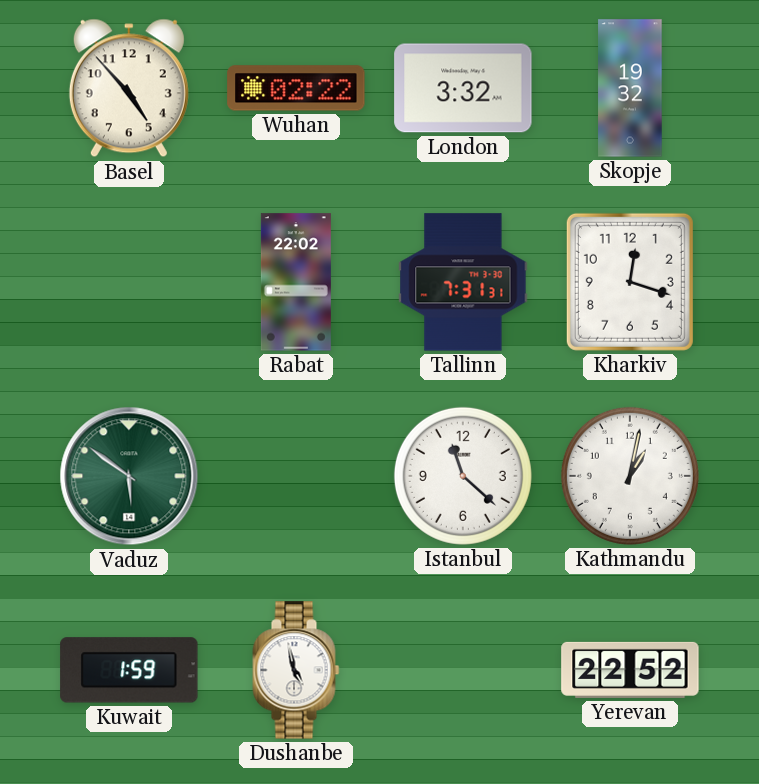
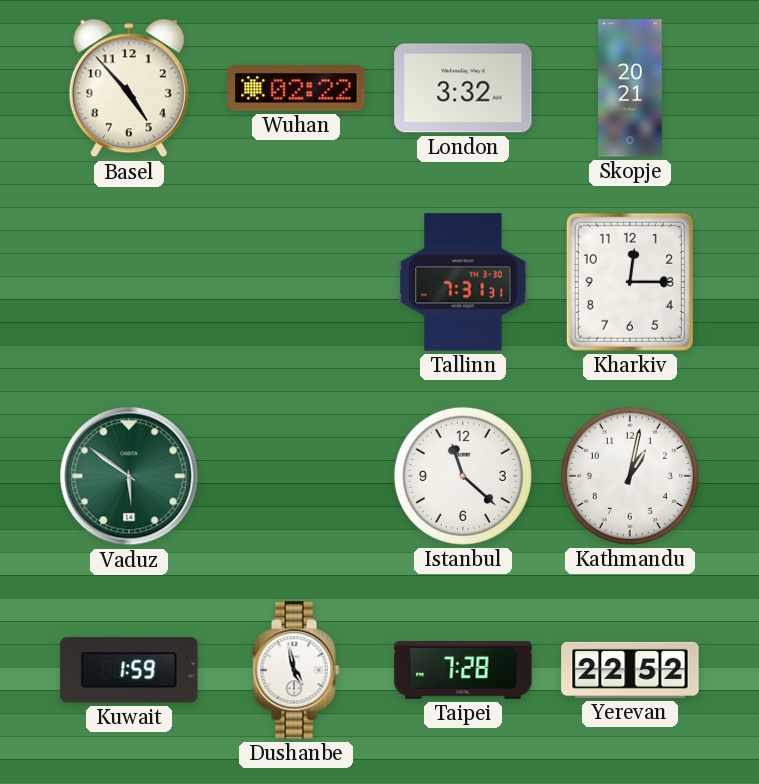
Skopje: 19:32 -> 20:21
Rabat: 22:02 -> none
Kharkiv: 12:18 -> 12:15
Taipei: none -> 7:28
